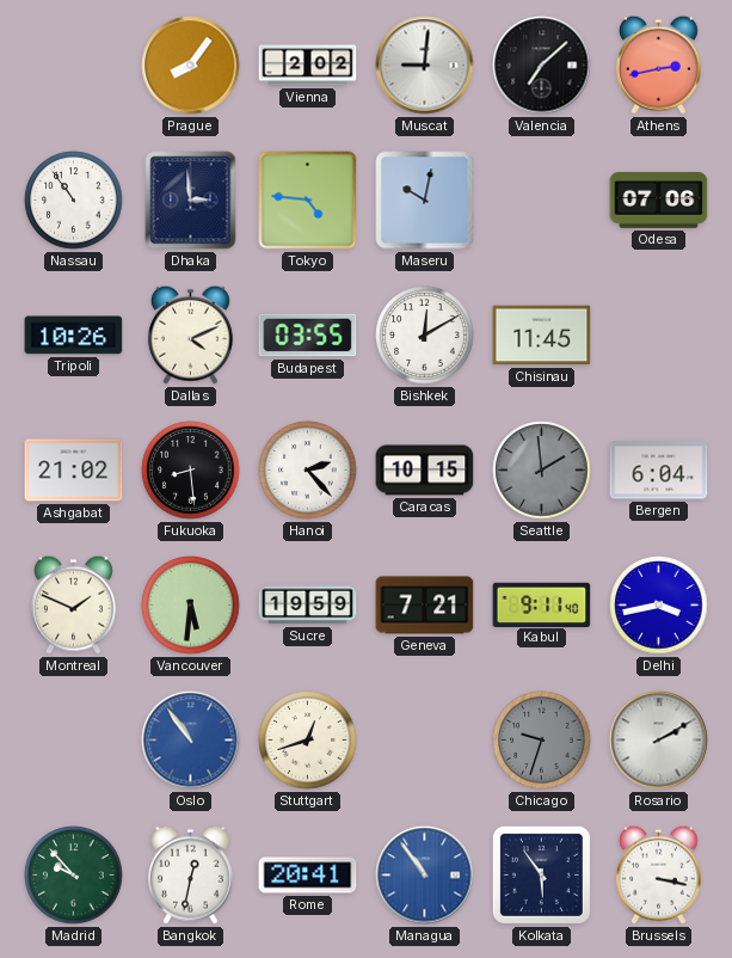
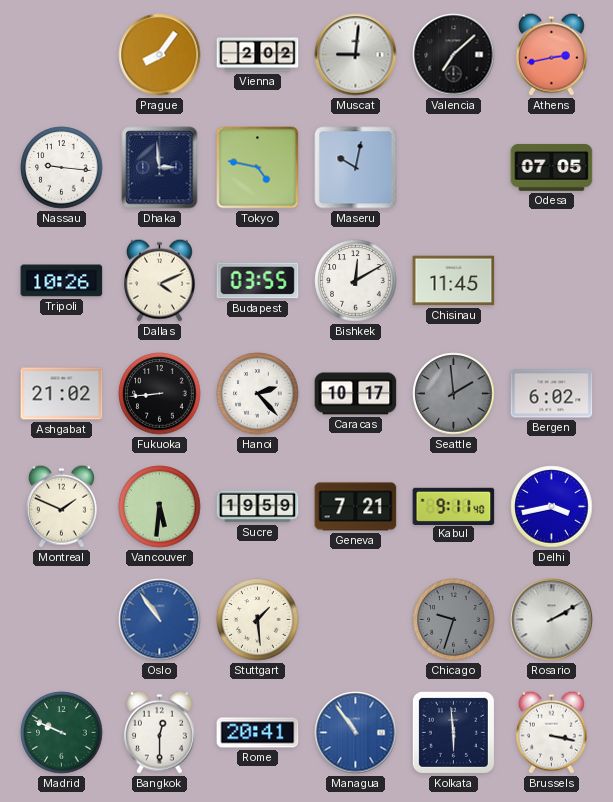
Nassau: 10:54 -> 9:16
Tokyo: 4:46 -> 4:47
Odesa: 07:06 -> 07:05
Fukuoka: 8:29 -> 8:44
Caracas: 10:15 -> 10:17
Bergen: 6:04 -> 6:02
Stuttgart: 12:42 -> 1:29
Madrid: 9:53 -> 9:49
Bangkok: 12:32 -> 12:30
Kolkata: 5:54 -> 5:59
